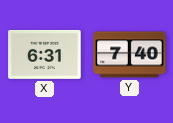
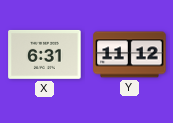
Y: 7:40 -> 11:12
